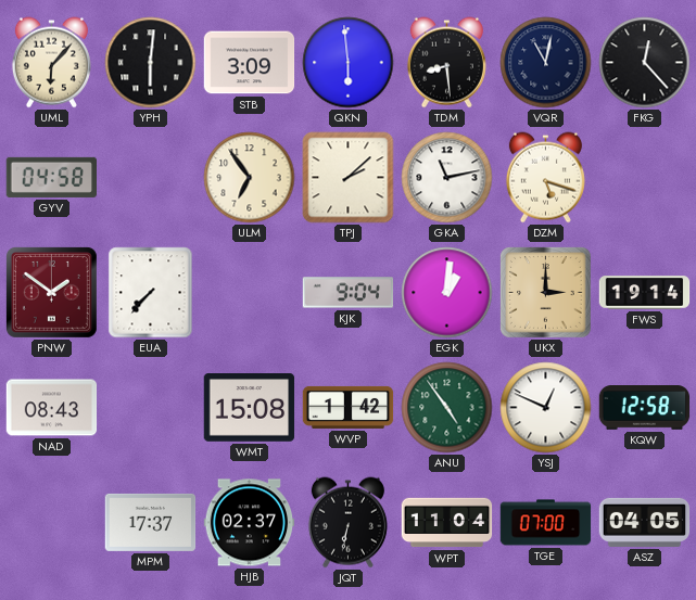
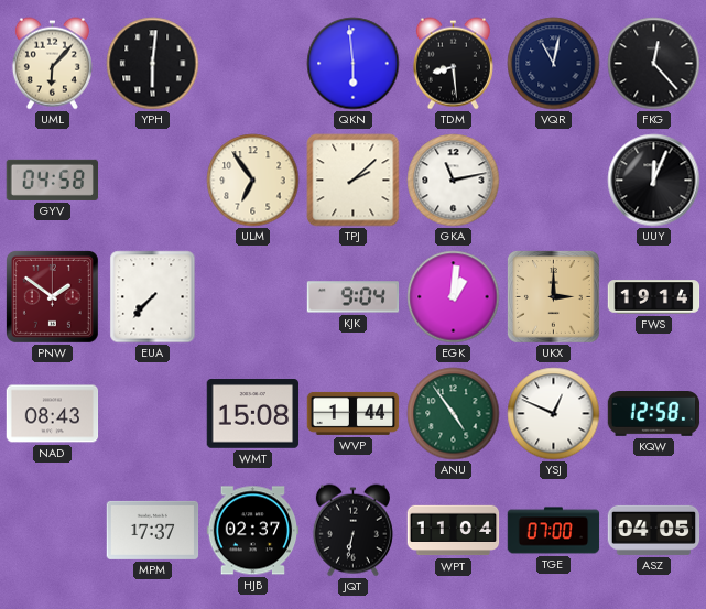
STB: 3:09 -> none
DZM: 5:18 -> none
UUY: none -> 12:04
WVP: 1:42 -> 1:44
